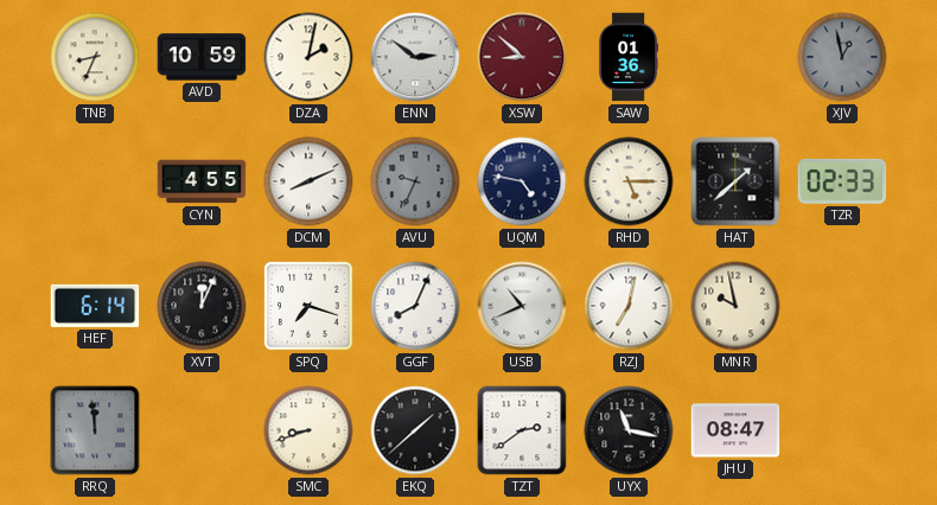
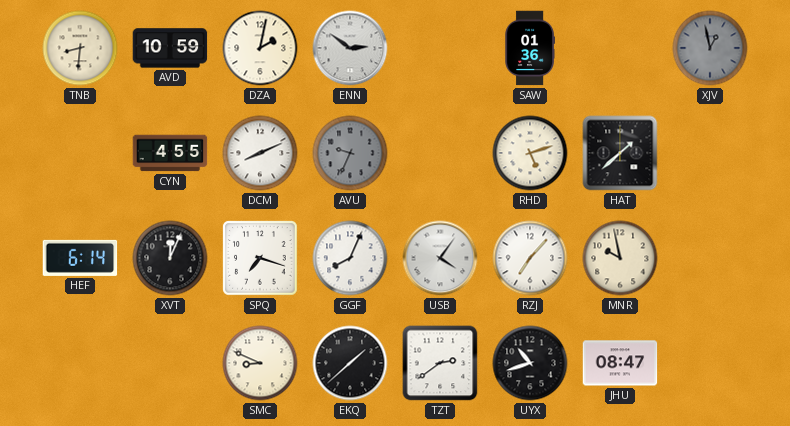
TNB: 8:34 -> 8:31
XSW: 8:52 -> none
UQM: 4:47 -> none
RHD: 5:15 -> 5:12
TZR: 02:33 -> none
USB: 10:41 -> 4:06
RZJ: 7:02 -> 7:07
RRQ: 11:59 -> none
SMC: 8:42 -> 8:49
UYX: 11:17 -> 10:42
